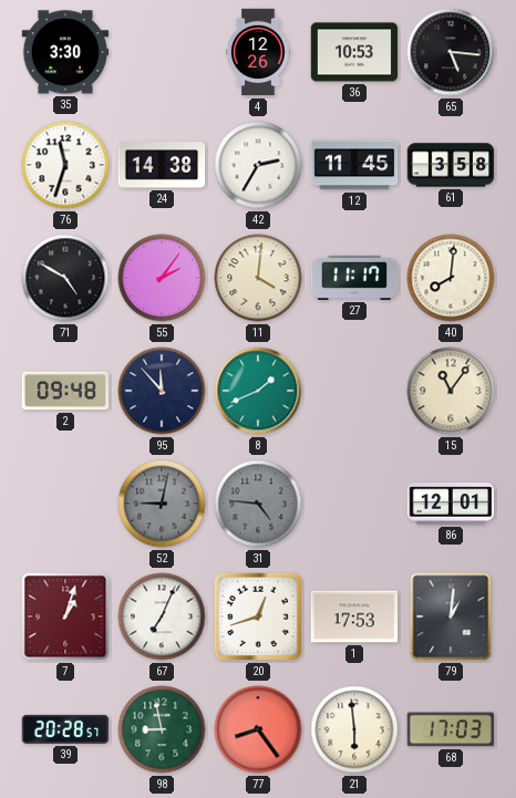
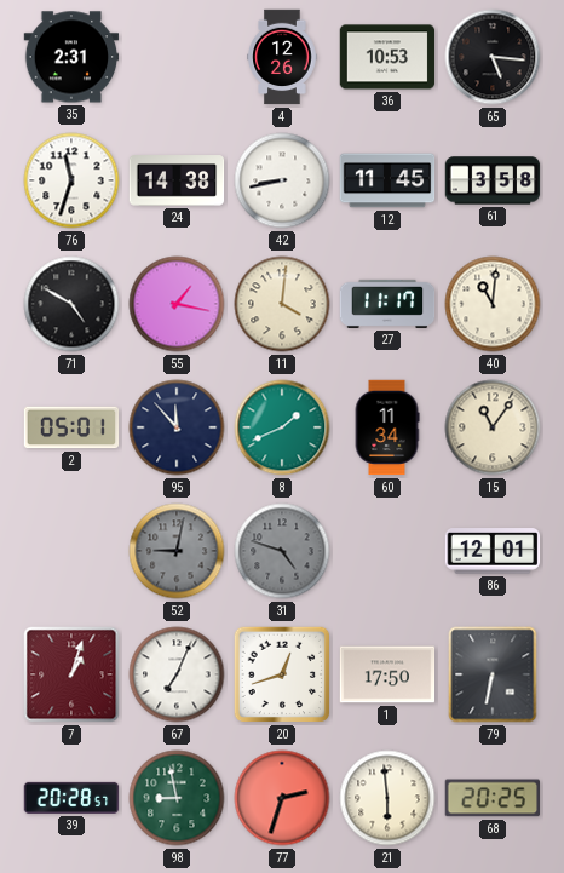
35: 3:30 -> 2:31
42: 2:35 -> 8:43
55: 2:06 -> 1:17
40: 8:01 -> 11:01
2: 09:48 -> 05:01
60: none -> 11:34
31: 4:46 -> 4:48
1: 17:53 -> 17:50
79: 1:01 -> 6:32
77: 8:24 -> 2:33
68: 17:03 -> 20:25
